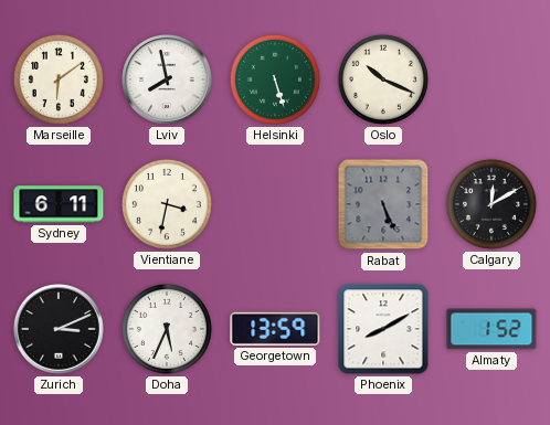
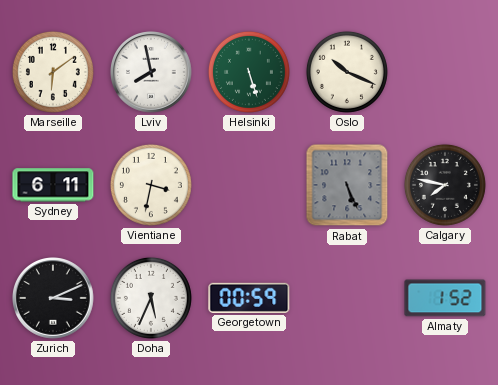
Calgary: 12:10 -> 7:47
Georgetown: 13:59 -> 00:59
Phoenix: 8:10 -> none
